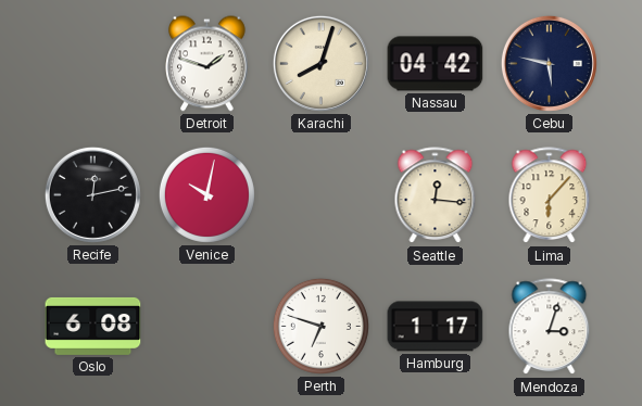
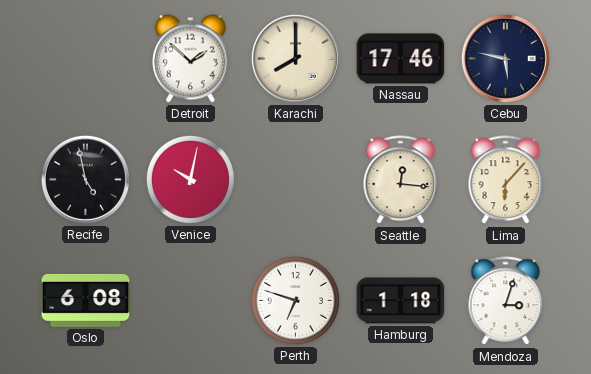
Detroit: 1:48 -> 1:52
Karachi: 8:03 -> 8:00
Nassau: 04:42 -> 17:46
Recife: 12:13 -> 4:58
Hamburg: 1:17 -> 1:18
